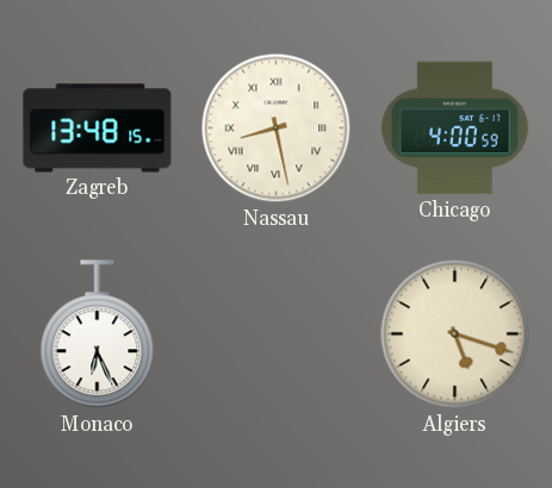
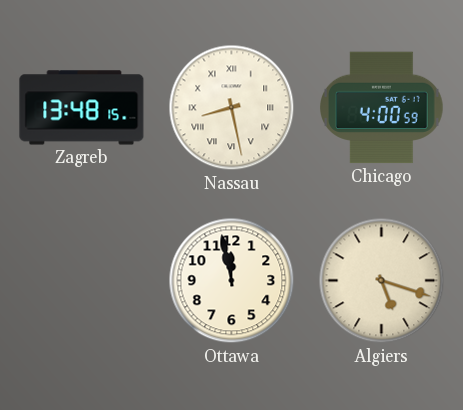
Monaco: 6:26 -> none
Ottawa: none -> 11:58
